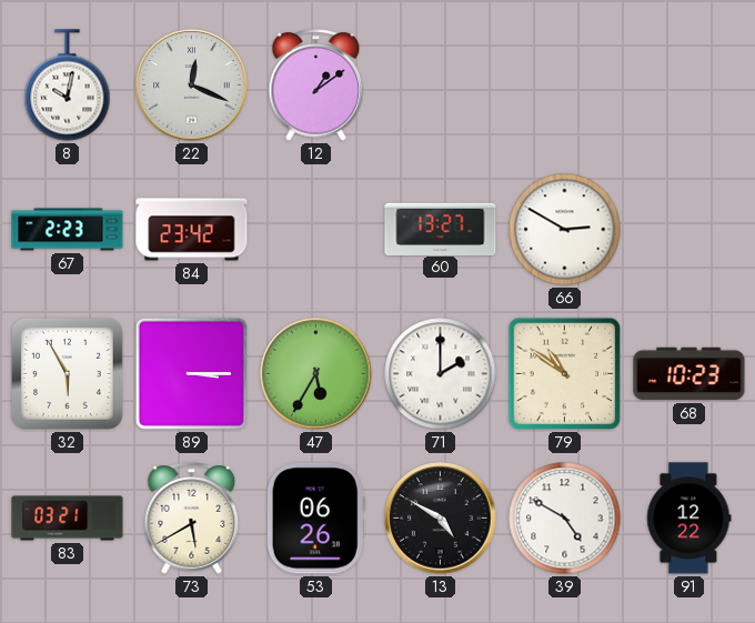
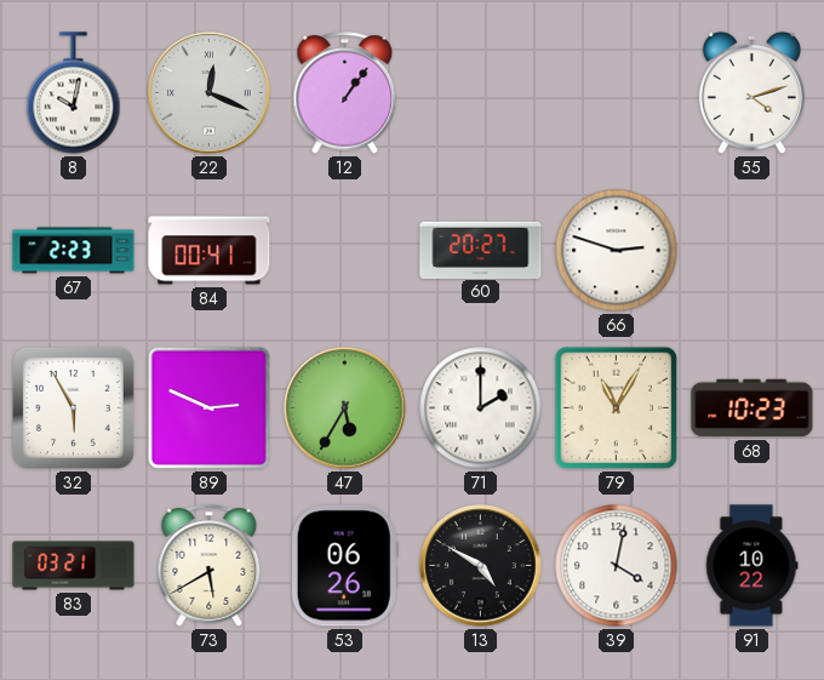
12: 1:09 -> 1:06
55: none -> 4:12
84: 23:42 -> 00:41
60: 13:27 -> 20:27
66: 2:50 -> 2:48
89: 3:15 -> 2:49
79: 10:51 -> 11:05
39: 4:50 -> 4:02
91: 12:22 -> 10:22
